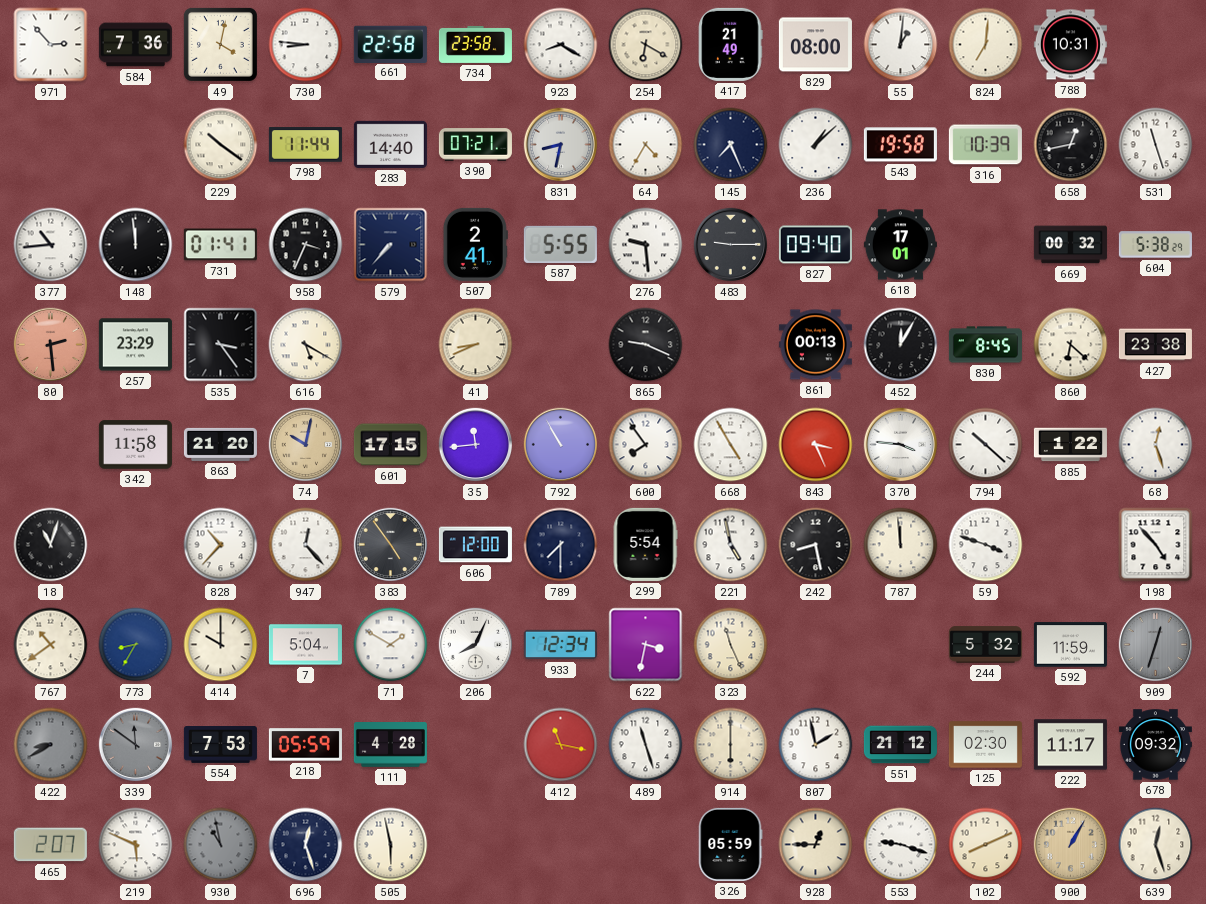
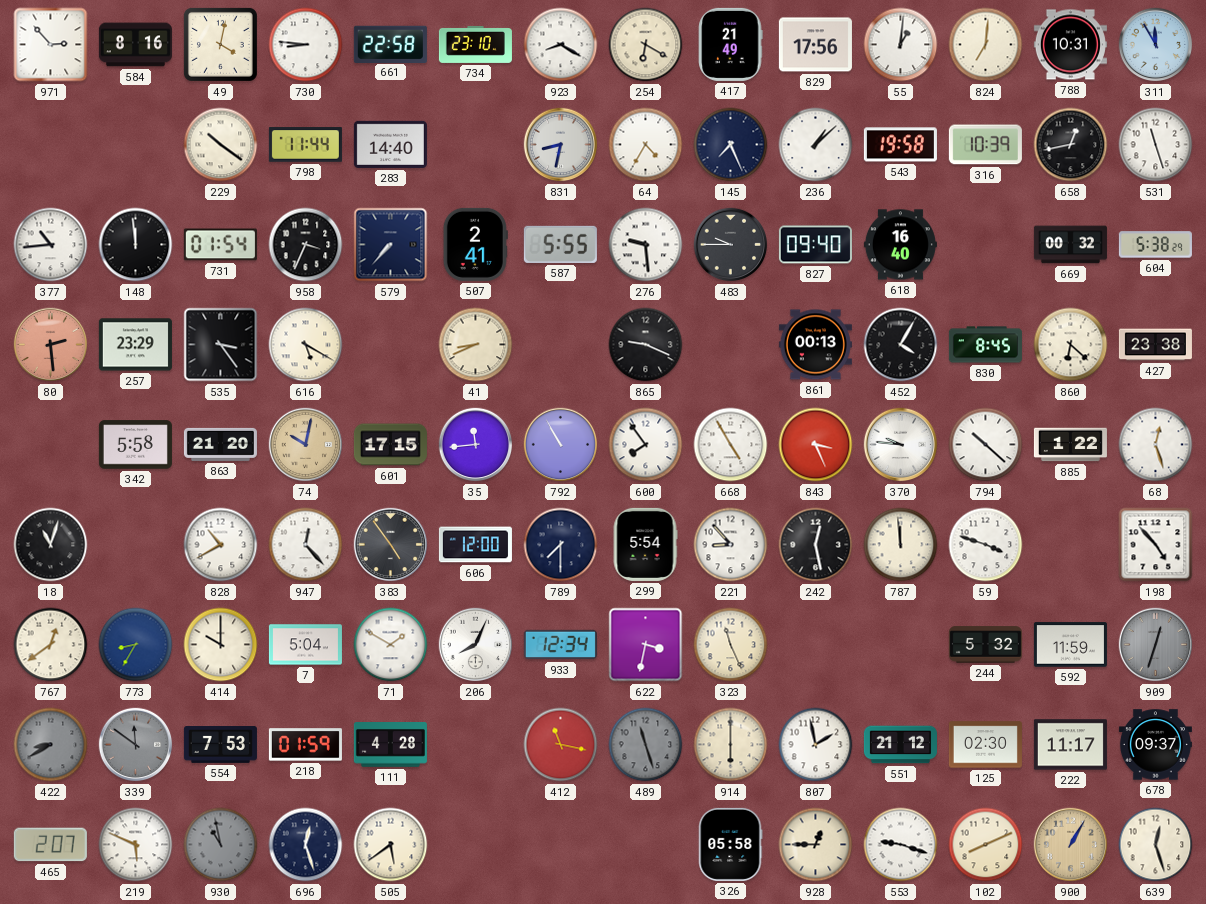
584: 7:36 -> 8:16
734: 23:58 -> 23:10
829: 08:00 -> 17:56
311: none -> 11:55
390: 07:21 -> none
731: 01:41 -> 01:54
483: 9:15 -> 9:45
618: 17:01 -> 16:40
452: 12:05 -> 4:05
342: 11:58 -> 5:58
370: 3:46 -> 9:46
828: 10:37 -> 10:40
221: 4:58 -> 8:53
242: 8:28 -> 12:28
767: 10:39 -> 12:39
218: 05:59 -> 01:59
489 dial: white -> grey
678: 09:32 -> 09:37
505: 5:58 -> 5:39
326: 05:59 -> 05:58
